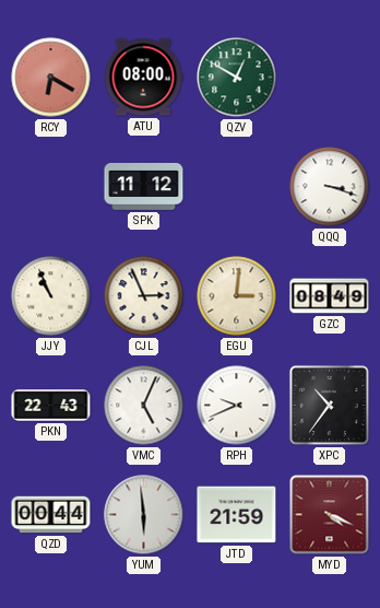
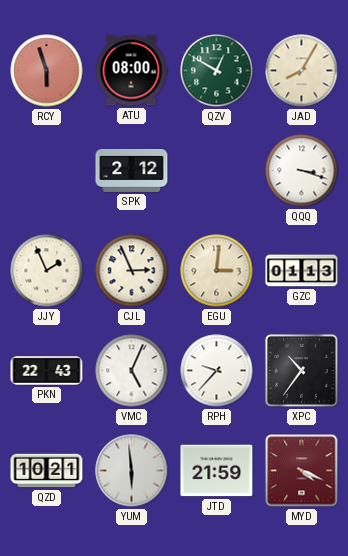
RCY: 6:20 -> 5:57
JAD: none -> 8:05
SPK: 11:12 -> 2:12
JJY: 10:56 -> 1:56
GZC: 08:49 -> 01:13
RPH: 9:41 -> 9:37
QZD: 00:44 -> 10:21
